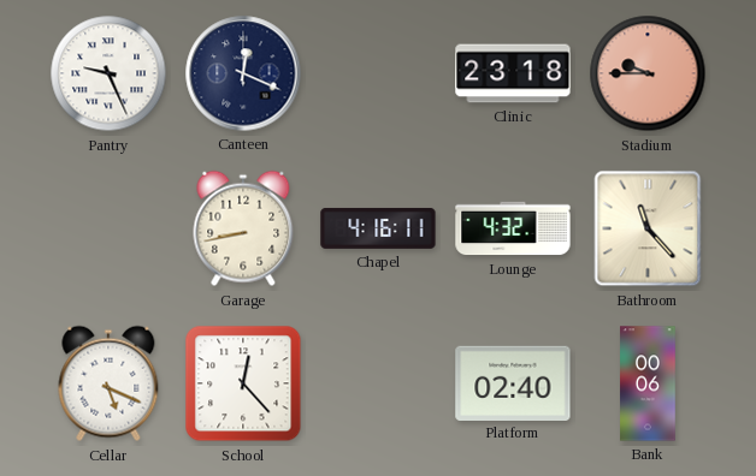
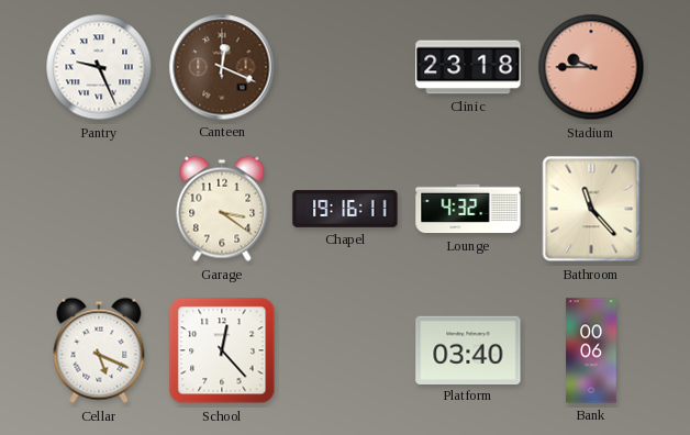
Canteen dial: navy -> brown
Garage: 8:43 -> 3:21
Chapel: 4:16 -> 19:16
Platform: 02:40 -> 03:40
